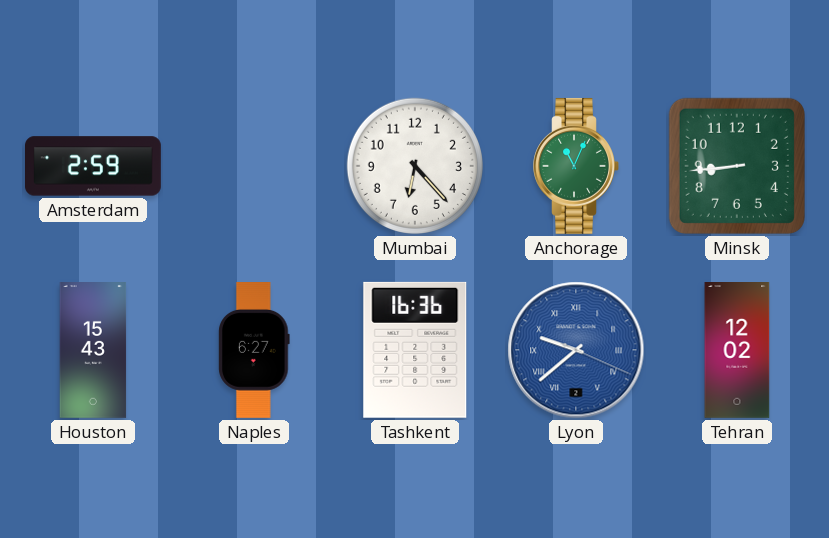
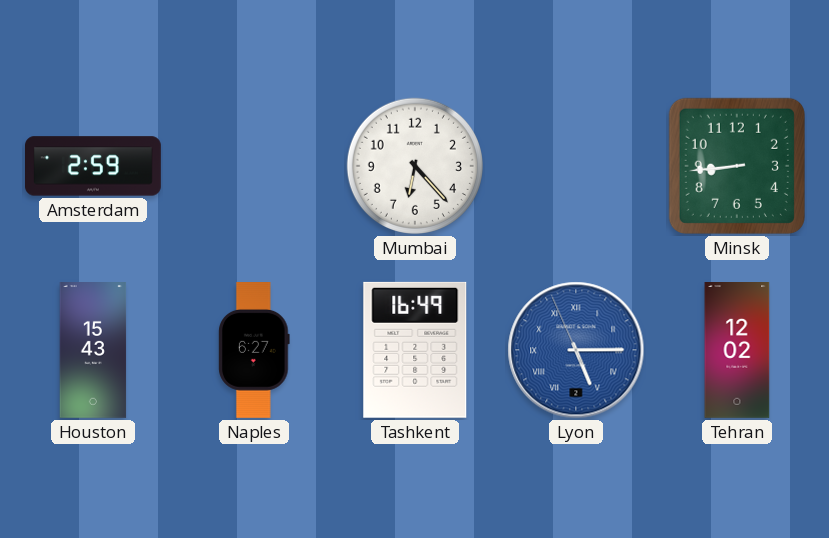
Anchorage: 11:04 -> none
Tashkent: 16:36 -> 16:49
Lyon: 9:38 -> 5:14
